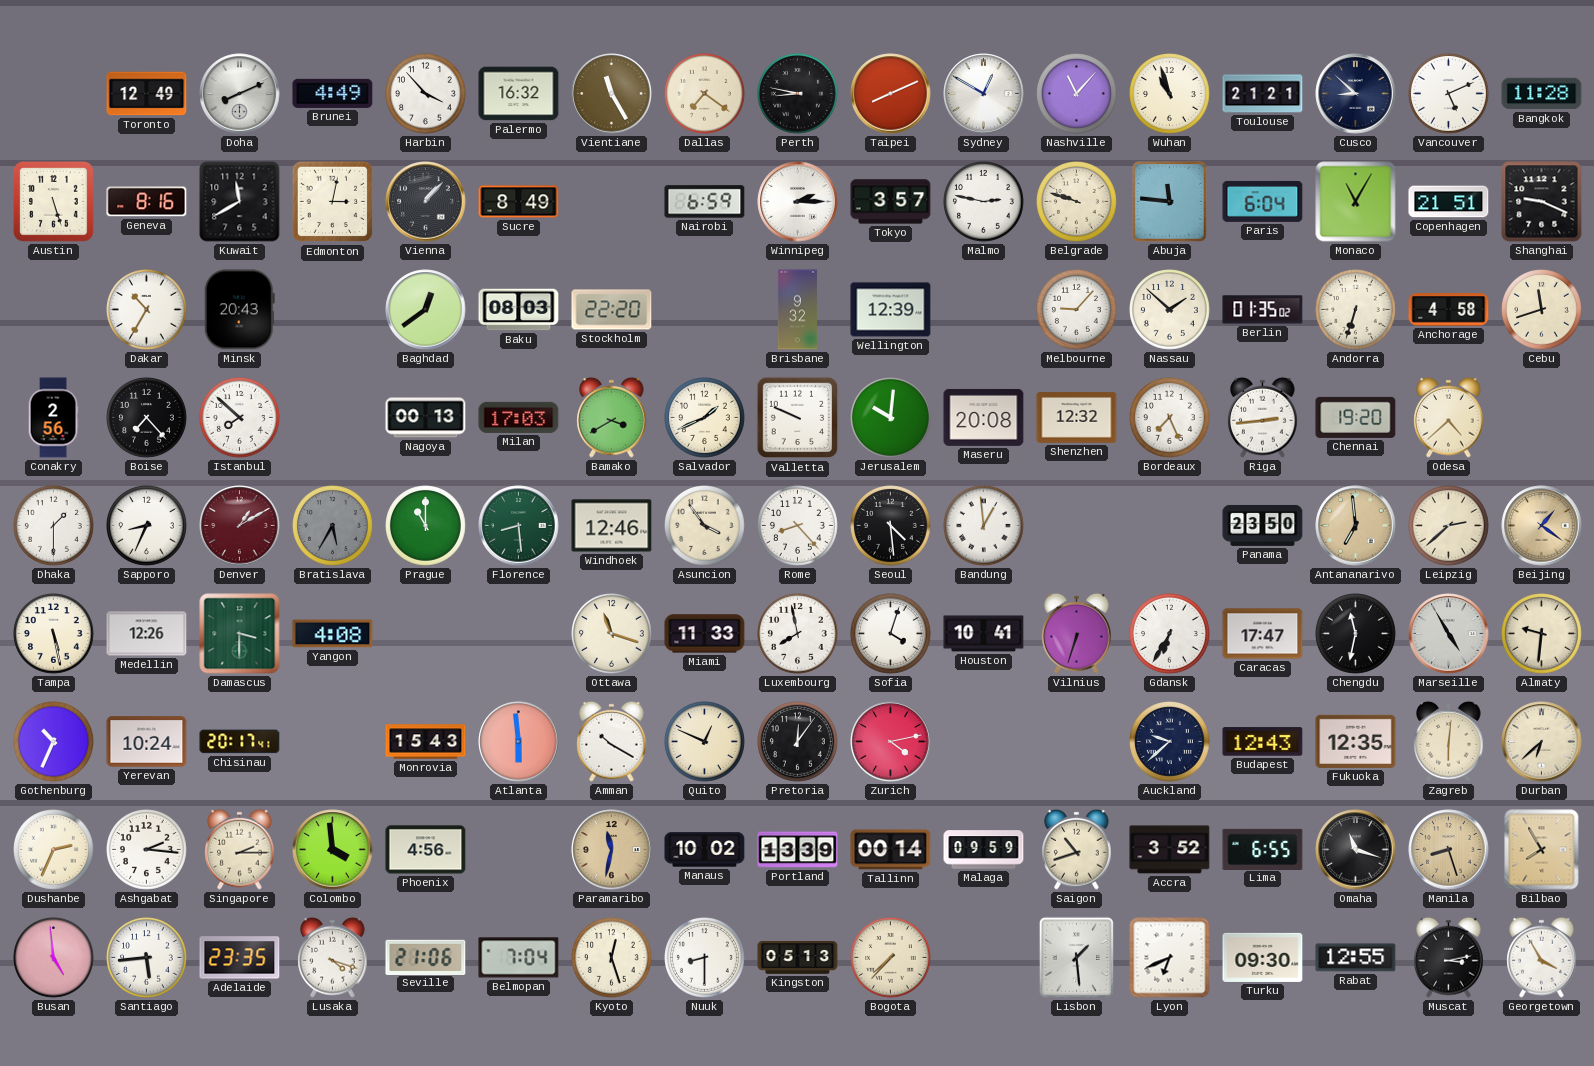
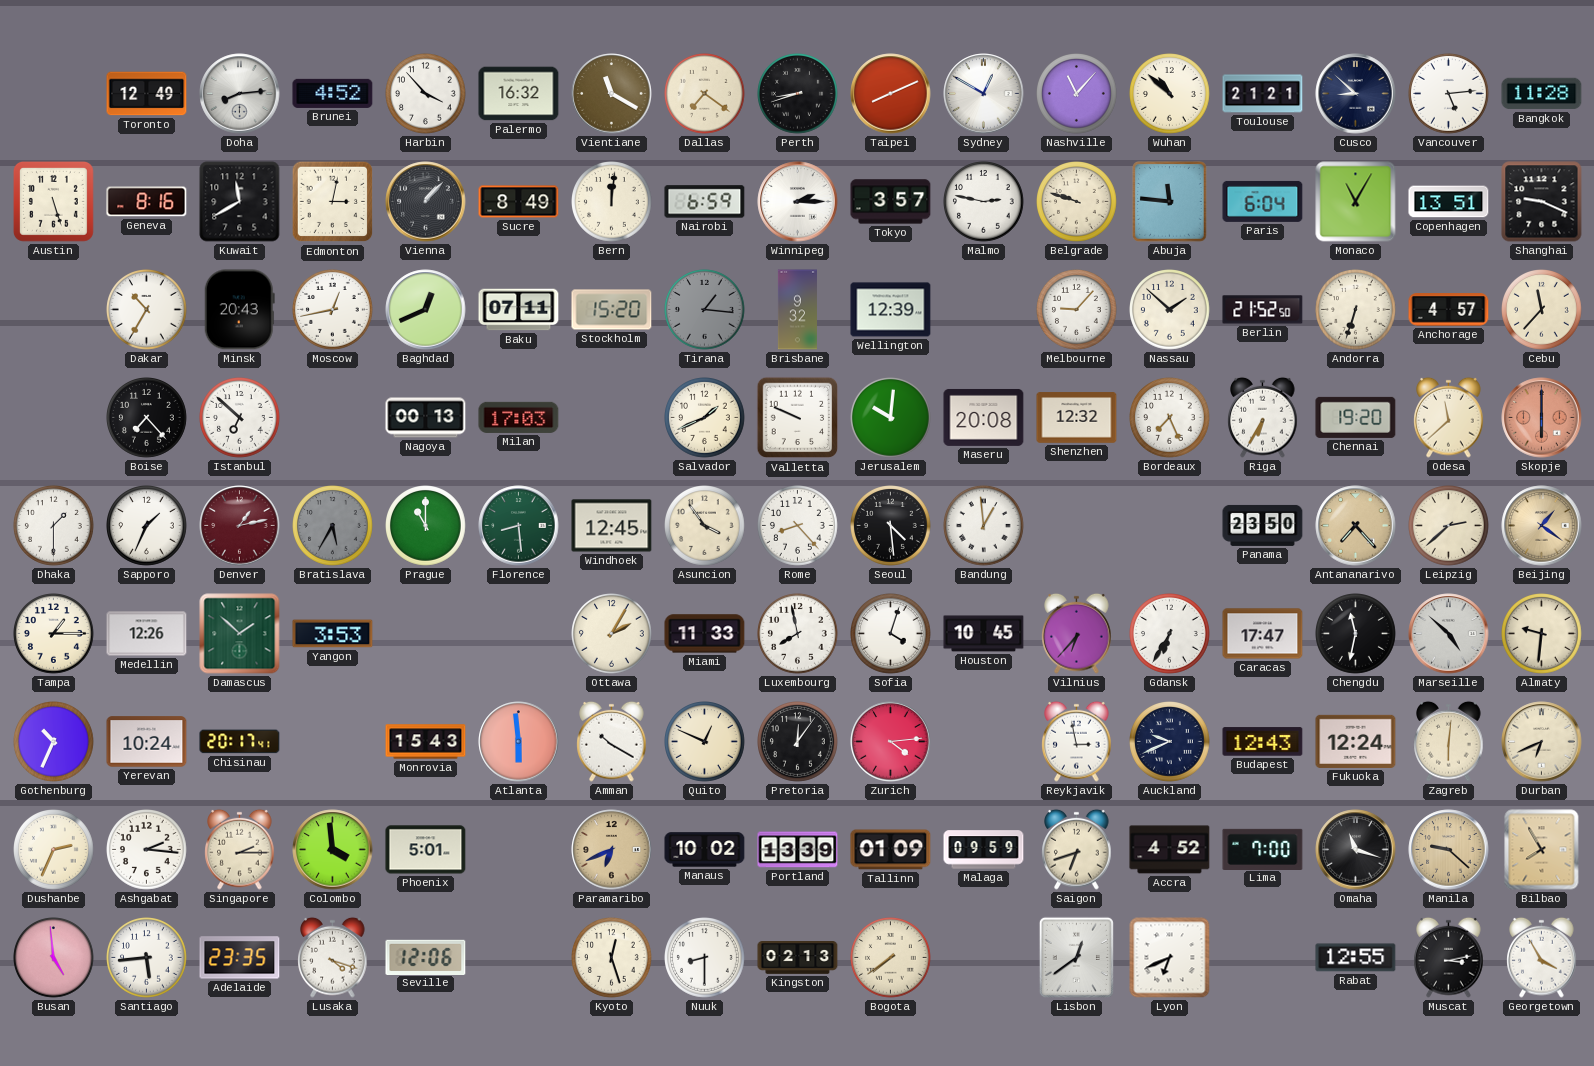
Doha: 8:11 -> 8:14
Brunei: 4:49 -> 4:52
Vientiane: 11:25 -> 11:20
Perth: 8:47 -> 8:42
Wuhan: 10:57 -> 10:52
Vancouver: 5:11 -> 5:14
Bern: none -> 12:01
Copenhagen: 21:51 -> 13:51
Moscow: none -> 12:43
Baghdad: 12:39 -> 12:41
Baku: 08:03 -> 07:11
Stockholm: 22:20 -> 15:20
Tirana: none -> 1:16
Berlin: 01:35 -> 21:52
Anchorage: 4:58 -> 4:57
Cebu: 11:42 -> 11:37
Conakry: 2:56 -> none
Istanbul: 7:52 -> 6:52
Bamako: 3:40 -> none
Riga: 2:44 -> 6:35
Odesa: 4:38 -> 11:38
Skopje: none -> 6:00
Sapporo: 8:34 -> 1:34
Denver: 1:10 -> 1:13
Windhoek: 12:46 -> 12:45
Antananarivo: 6:59 -> 7:23
Tampa: 5:28 -> 1:15
Damascus: 3:30 -> 1:52
Yangon: 4:08 -> 3:53
Ottawa: 11:18 -> 2:05
Houston: 10:41 -> 10:45
Vilnius: 6:33 -> 6:37
Marseille: 4:55 -> 4:52
Zurich: 4:13 -> 4:14
Reykjavik: none -> 2:58
Auckland: 9:38 -> 9:41
Fukuoka: 12:35 -> 12:24
Durban: 6:38 -> 6:41
Phoenix: 4:56 -> 5:01
Paramaribo: 11:32 -> 6:41
Tallinn: 00:14 -> 01:09
Saigon: 10:42 -> 6:42
Accra: 3:52 -> 4:52
Lima: 6:55 -> 7:00
Manila: 8:27 -> 9:22
Seville: 21:06 -> 12:06
Belmopan: 7:04 -> none
Kingston: 05:13 -> 02:13
Bogota: 7:37 -> 7:39
Lisbon: 1:29 -> 12:39
Turku: 09:30 -> none
